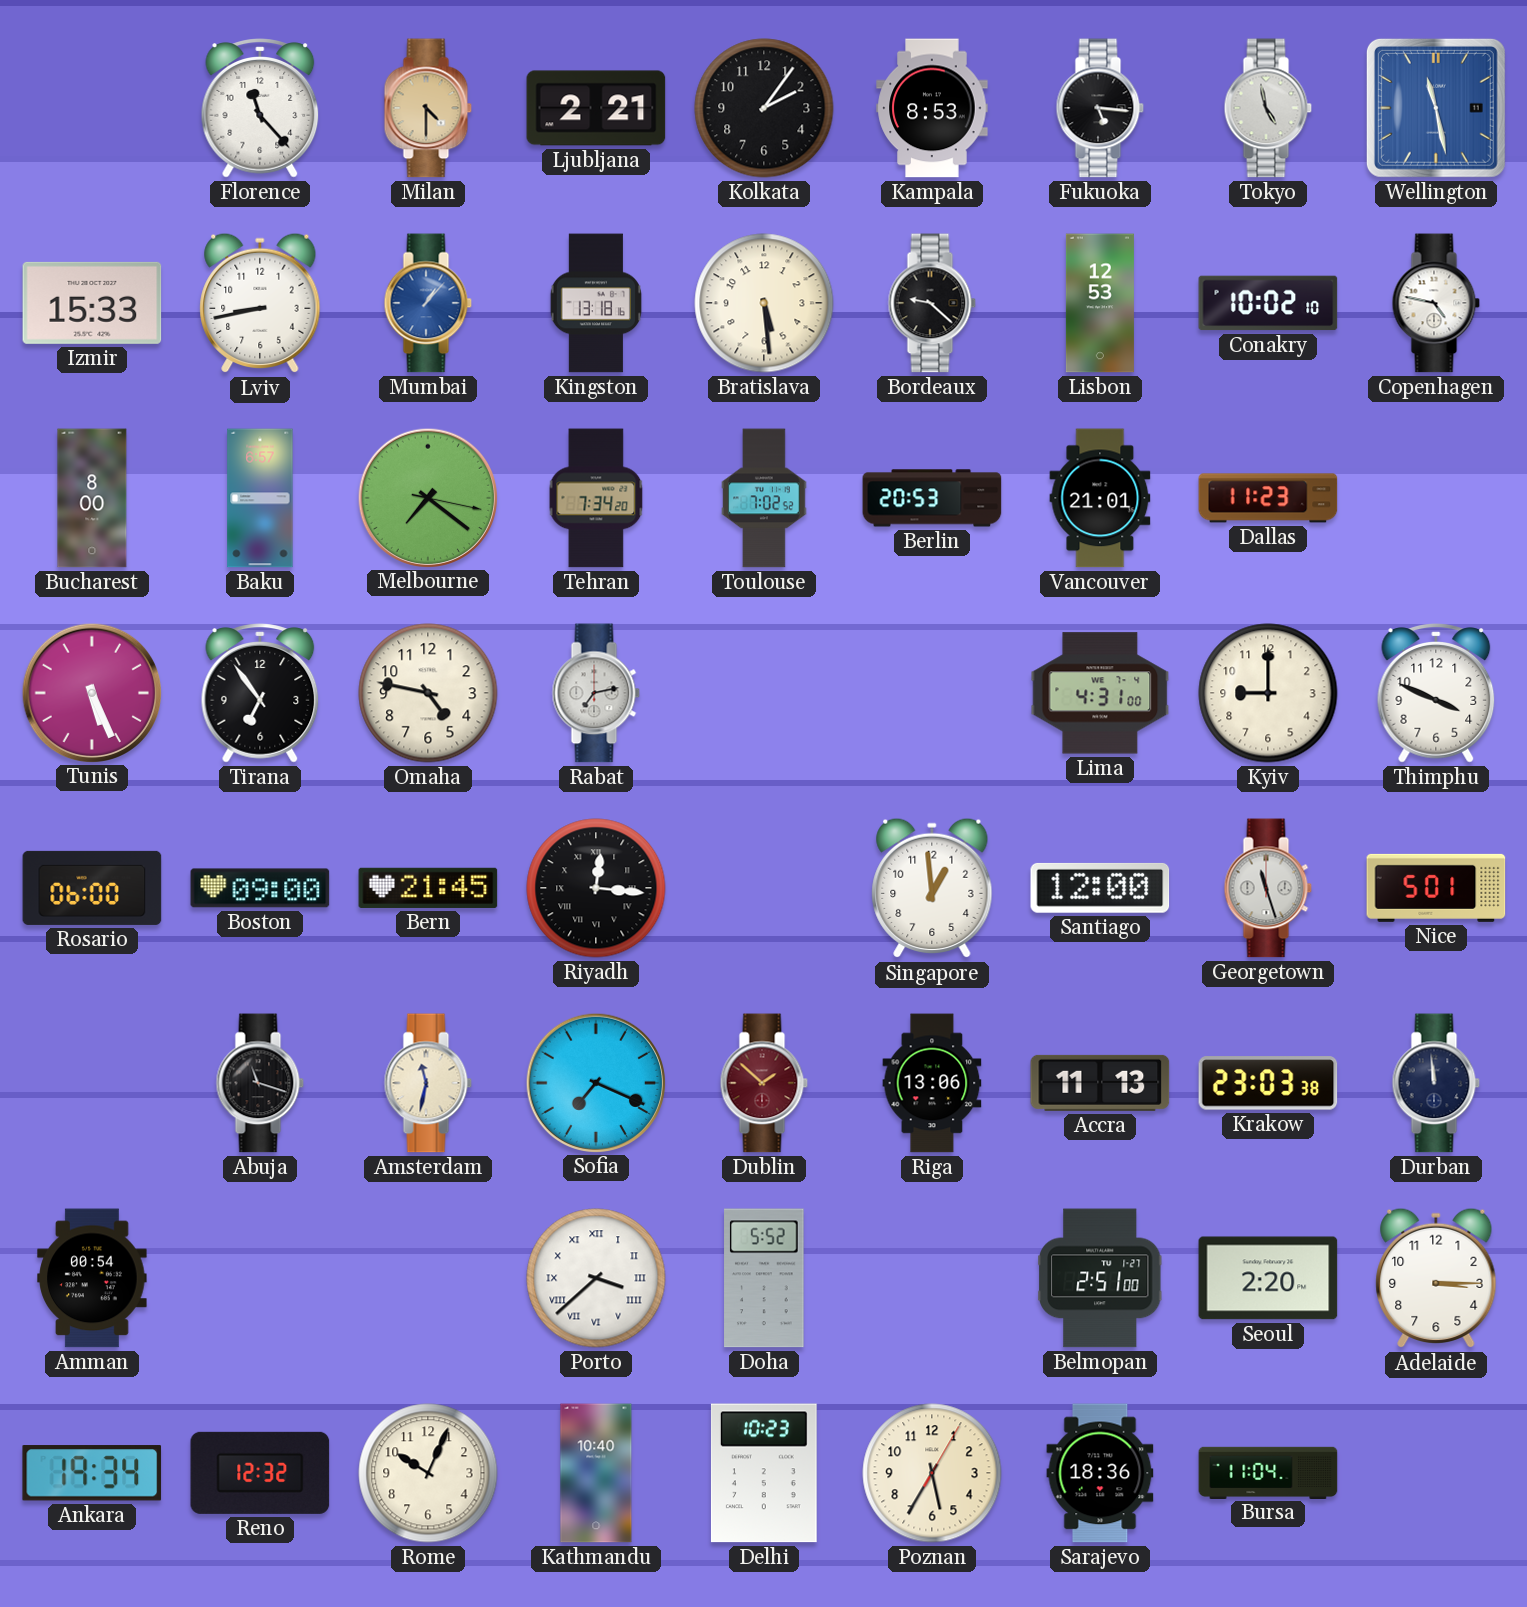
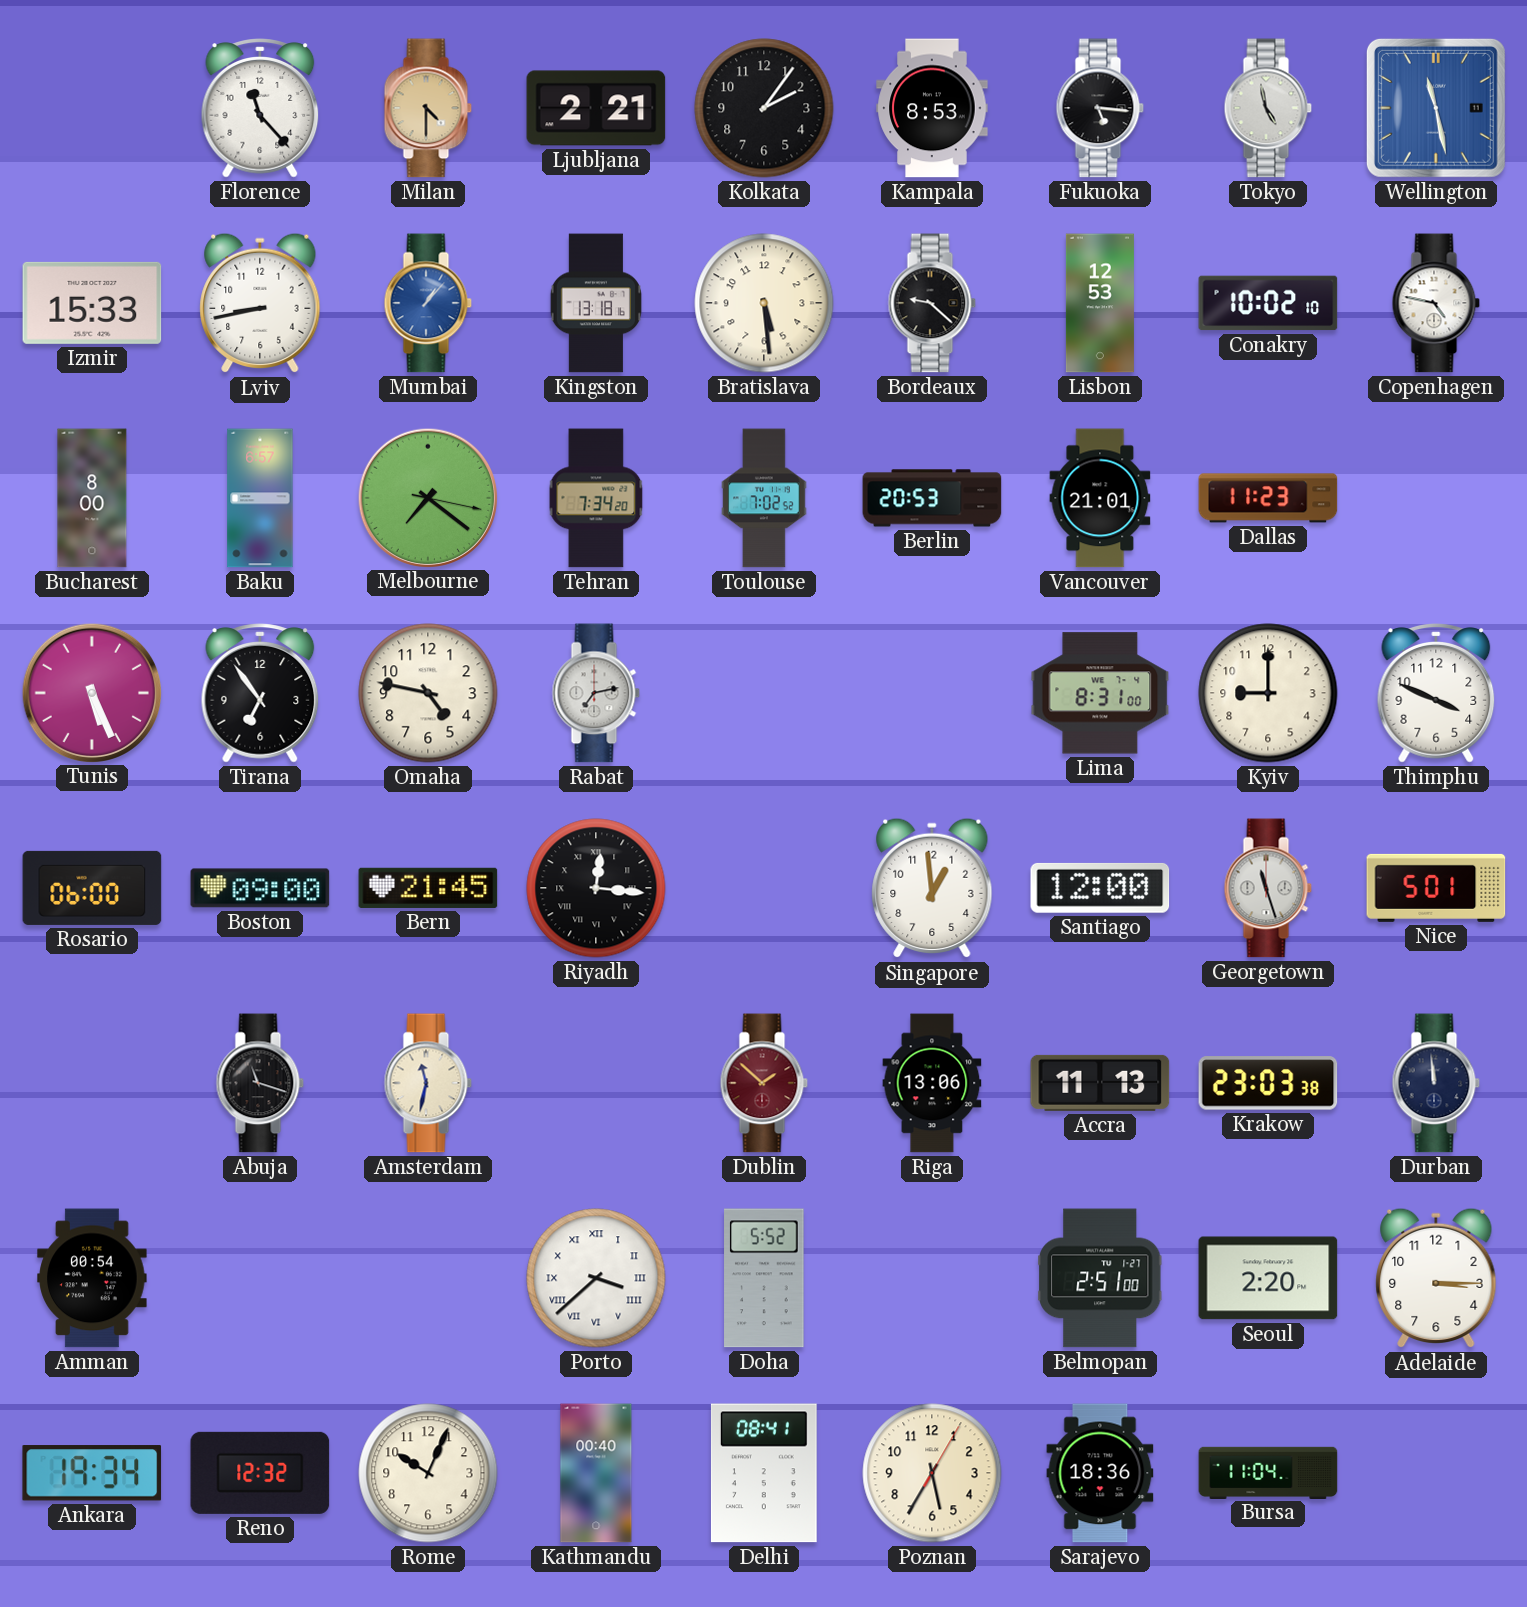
Lima: 4:31 -> 8:31
Sofia: 7:19 -> none
Kathmandu: 10:40 -> 00:40
Delhi: 10:23 -> 08:41
